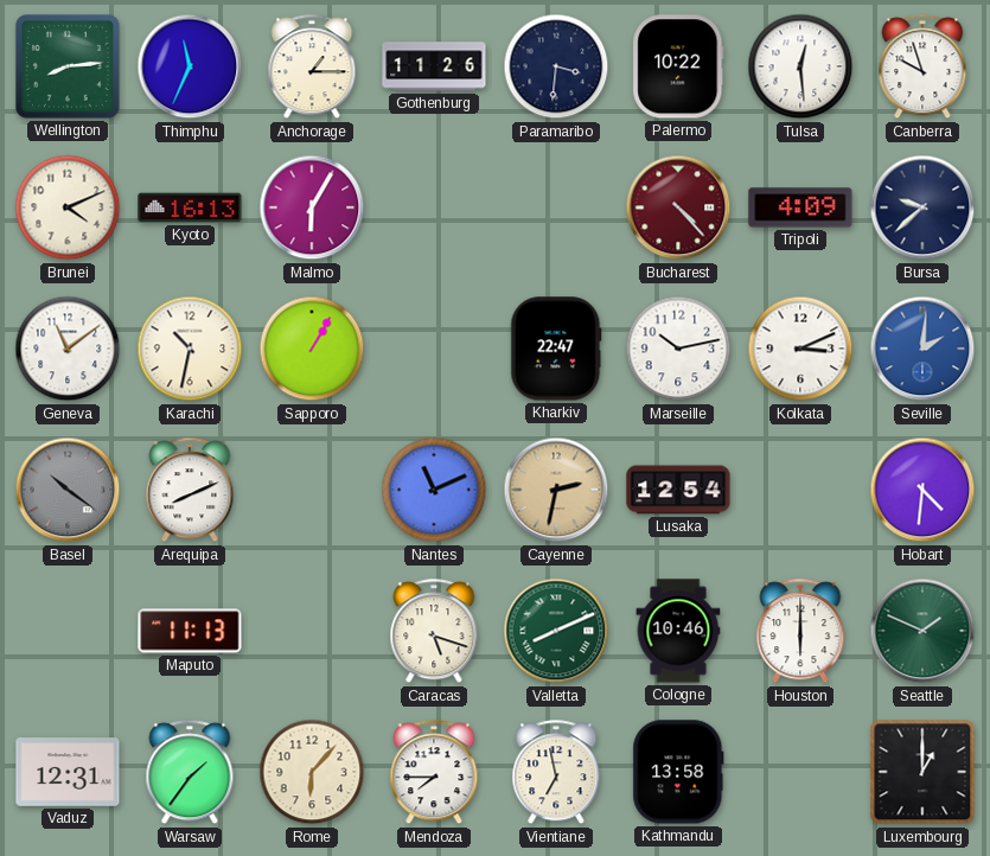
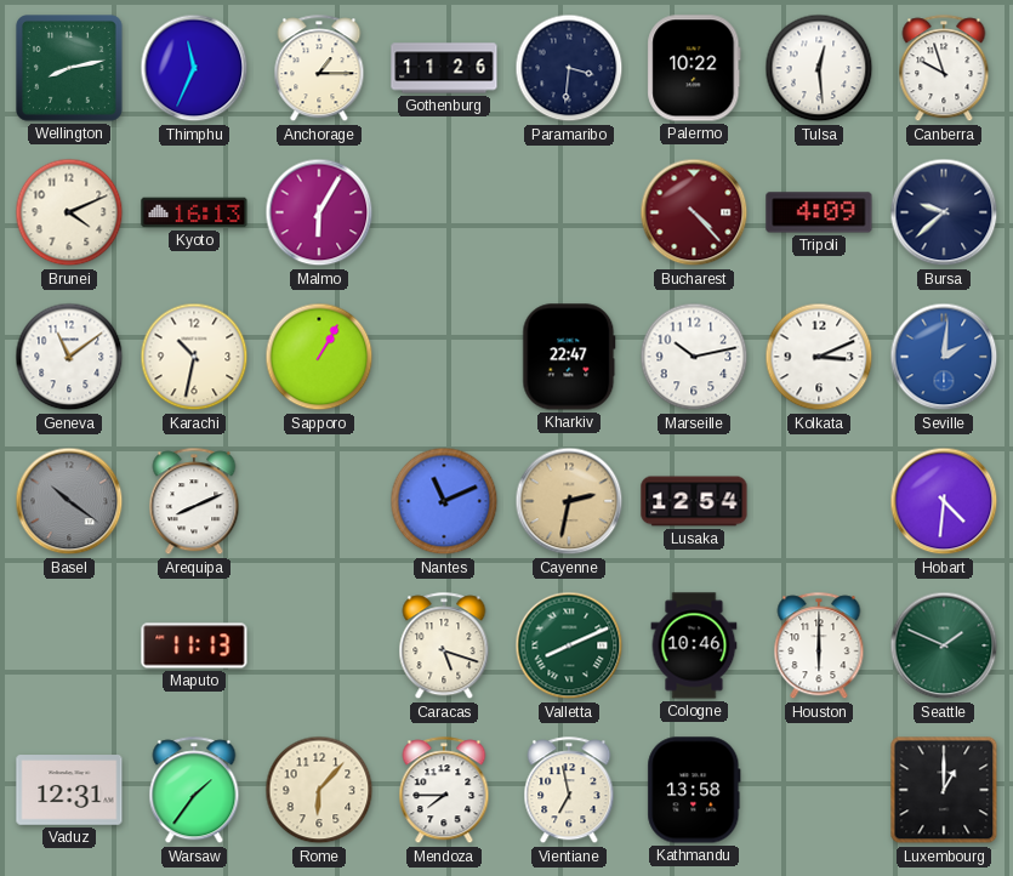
Wellington: 8:14 -> 8:13
